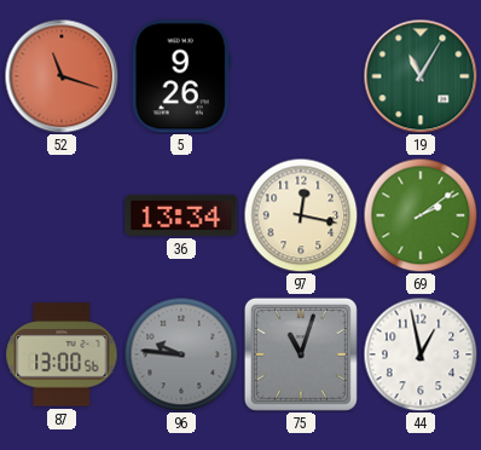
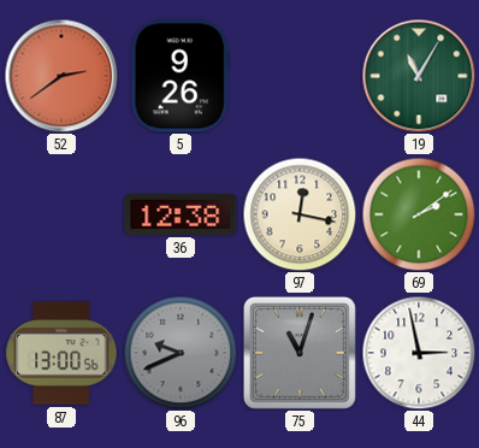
52: 11:18 -> 2:39
36: 13:34 -> 12:38
96: 9:46 -> 9:41
44: 12:58 -> 2:58
